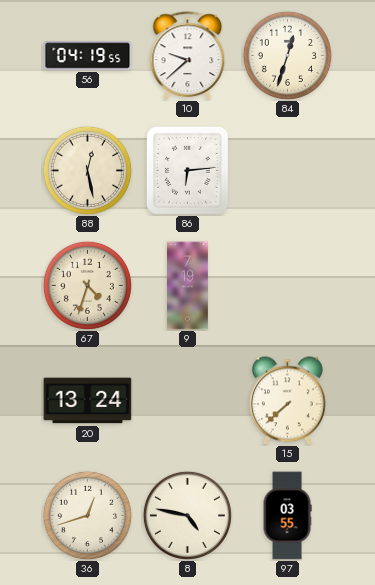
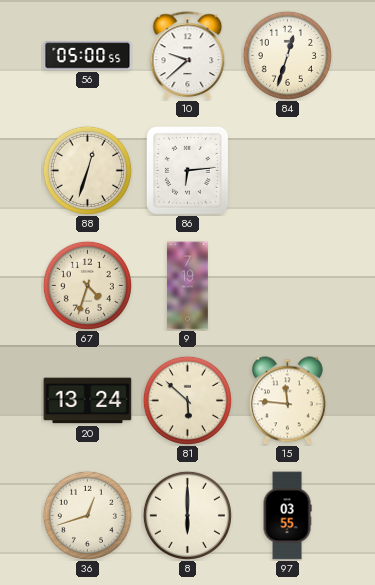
56: 04:19 -> 05:00
88: 12:28 -> 12:33
81: none -> 5:52
15: 7:38 -> 11:46
8: 4:47 -> 6:00
